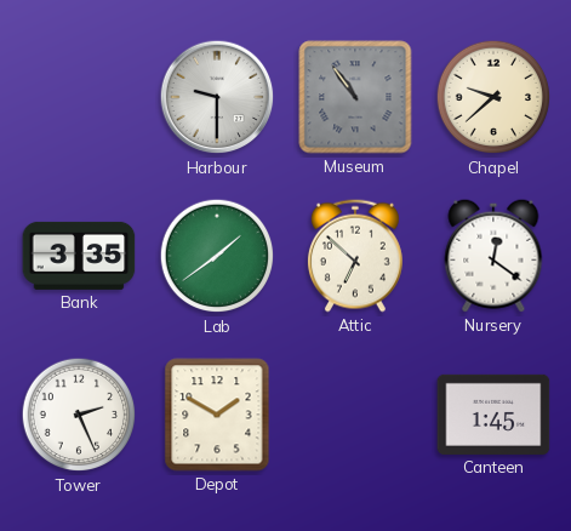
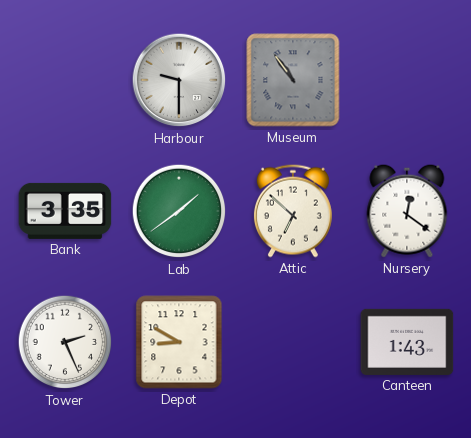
Chapel: 9:38 -> none
Depot: 1:50 -> 8:50
Canteen: 1:45 -> 1:43
